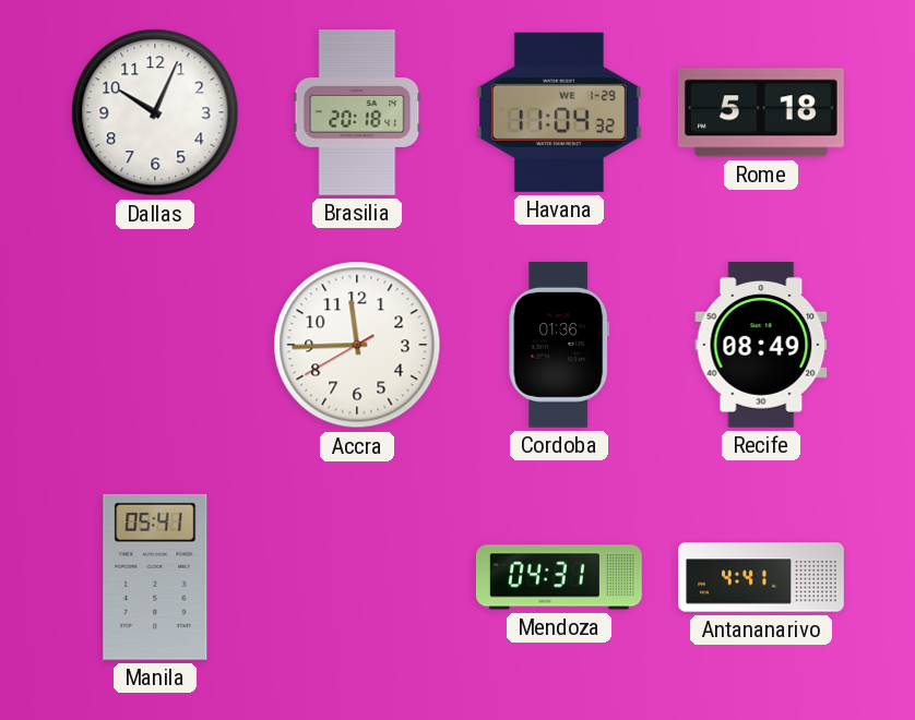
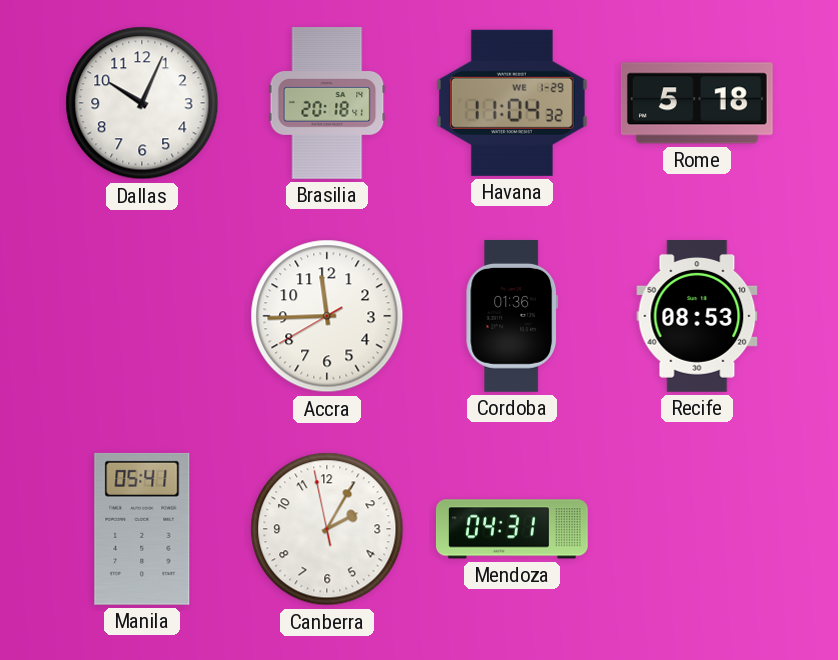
Recife: 08:49 -> 08:53
Canberra: none -> 2:04
Antananarivo: 4:41 -> none
